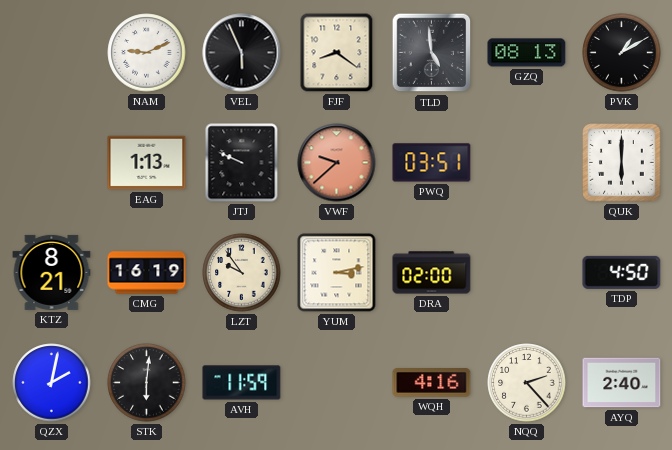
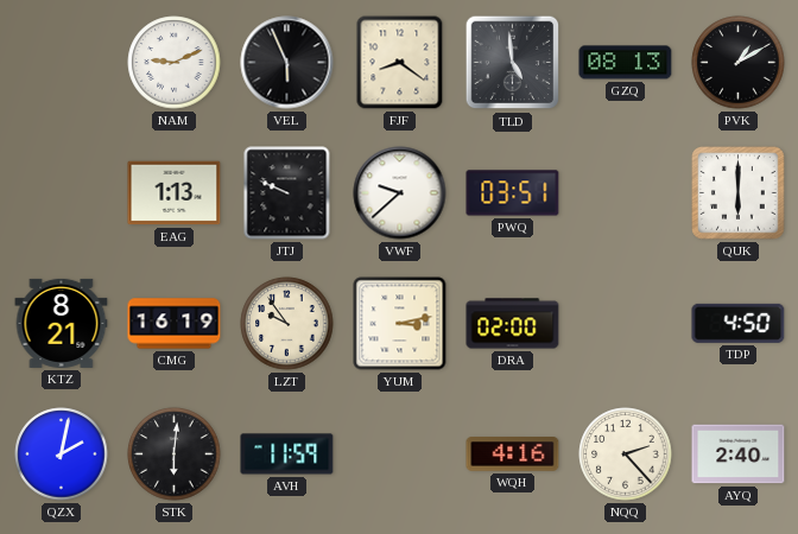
VWF dial: salmon -> white
